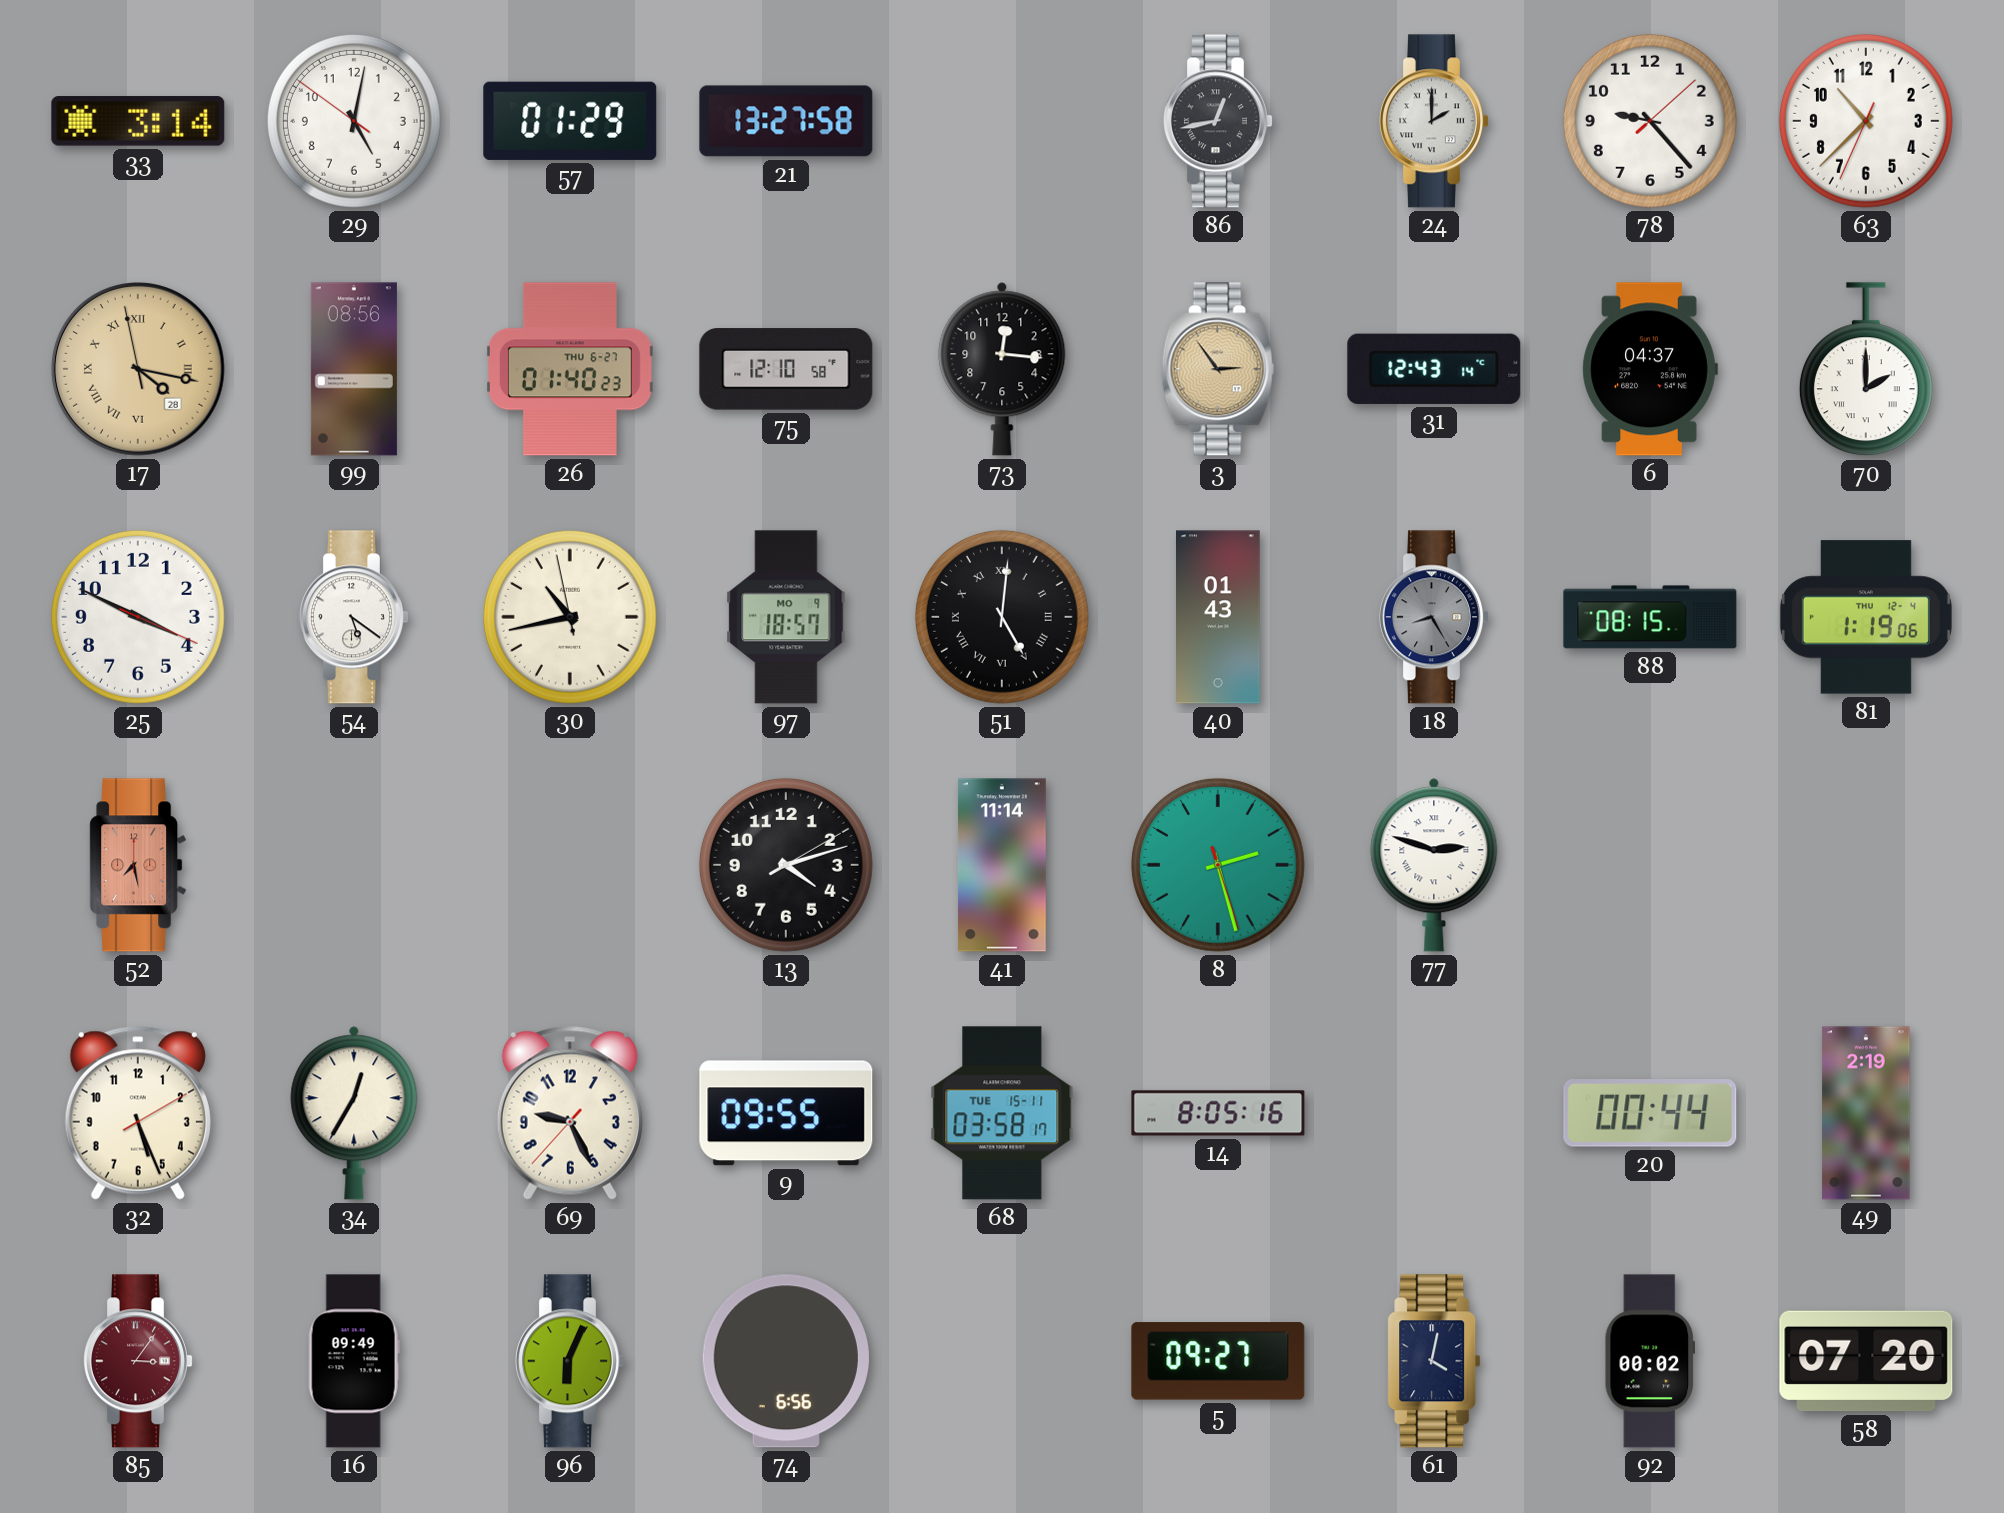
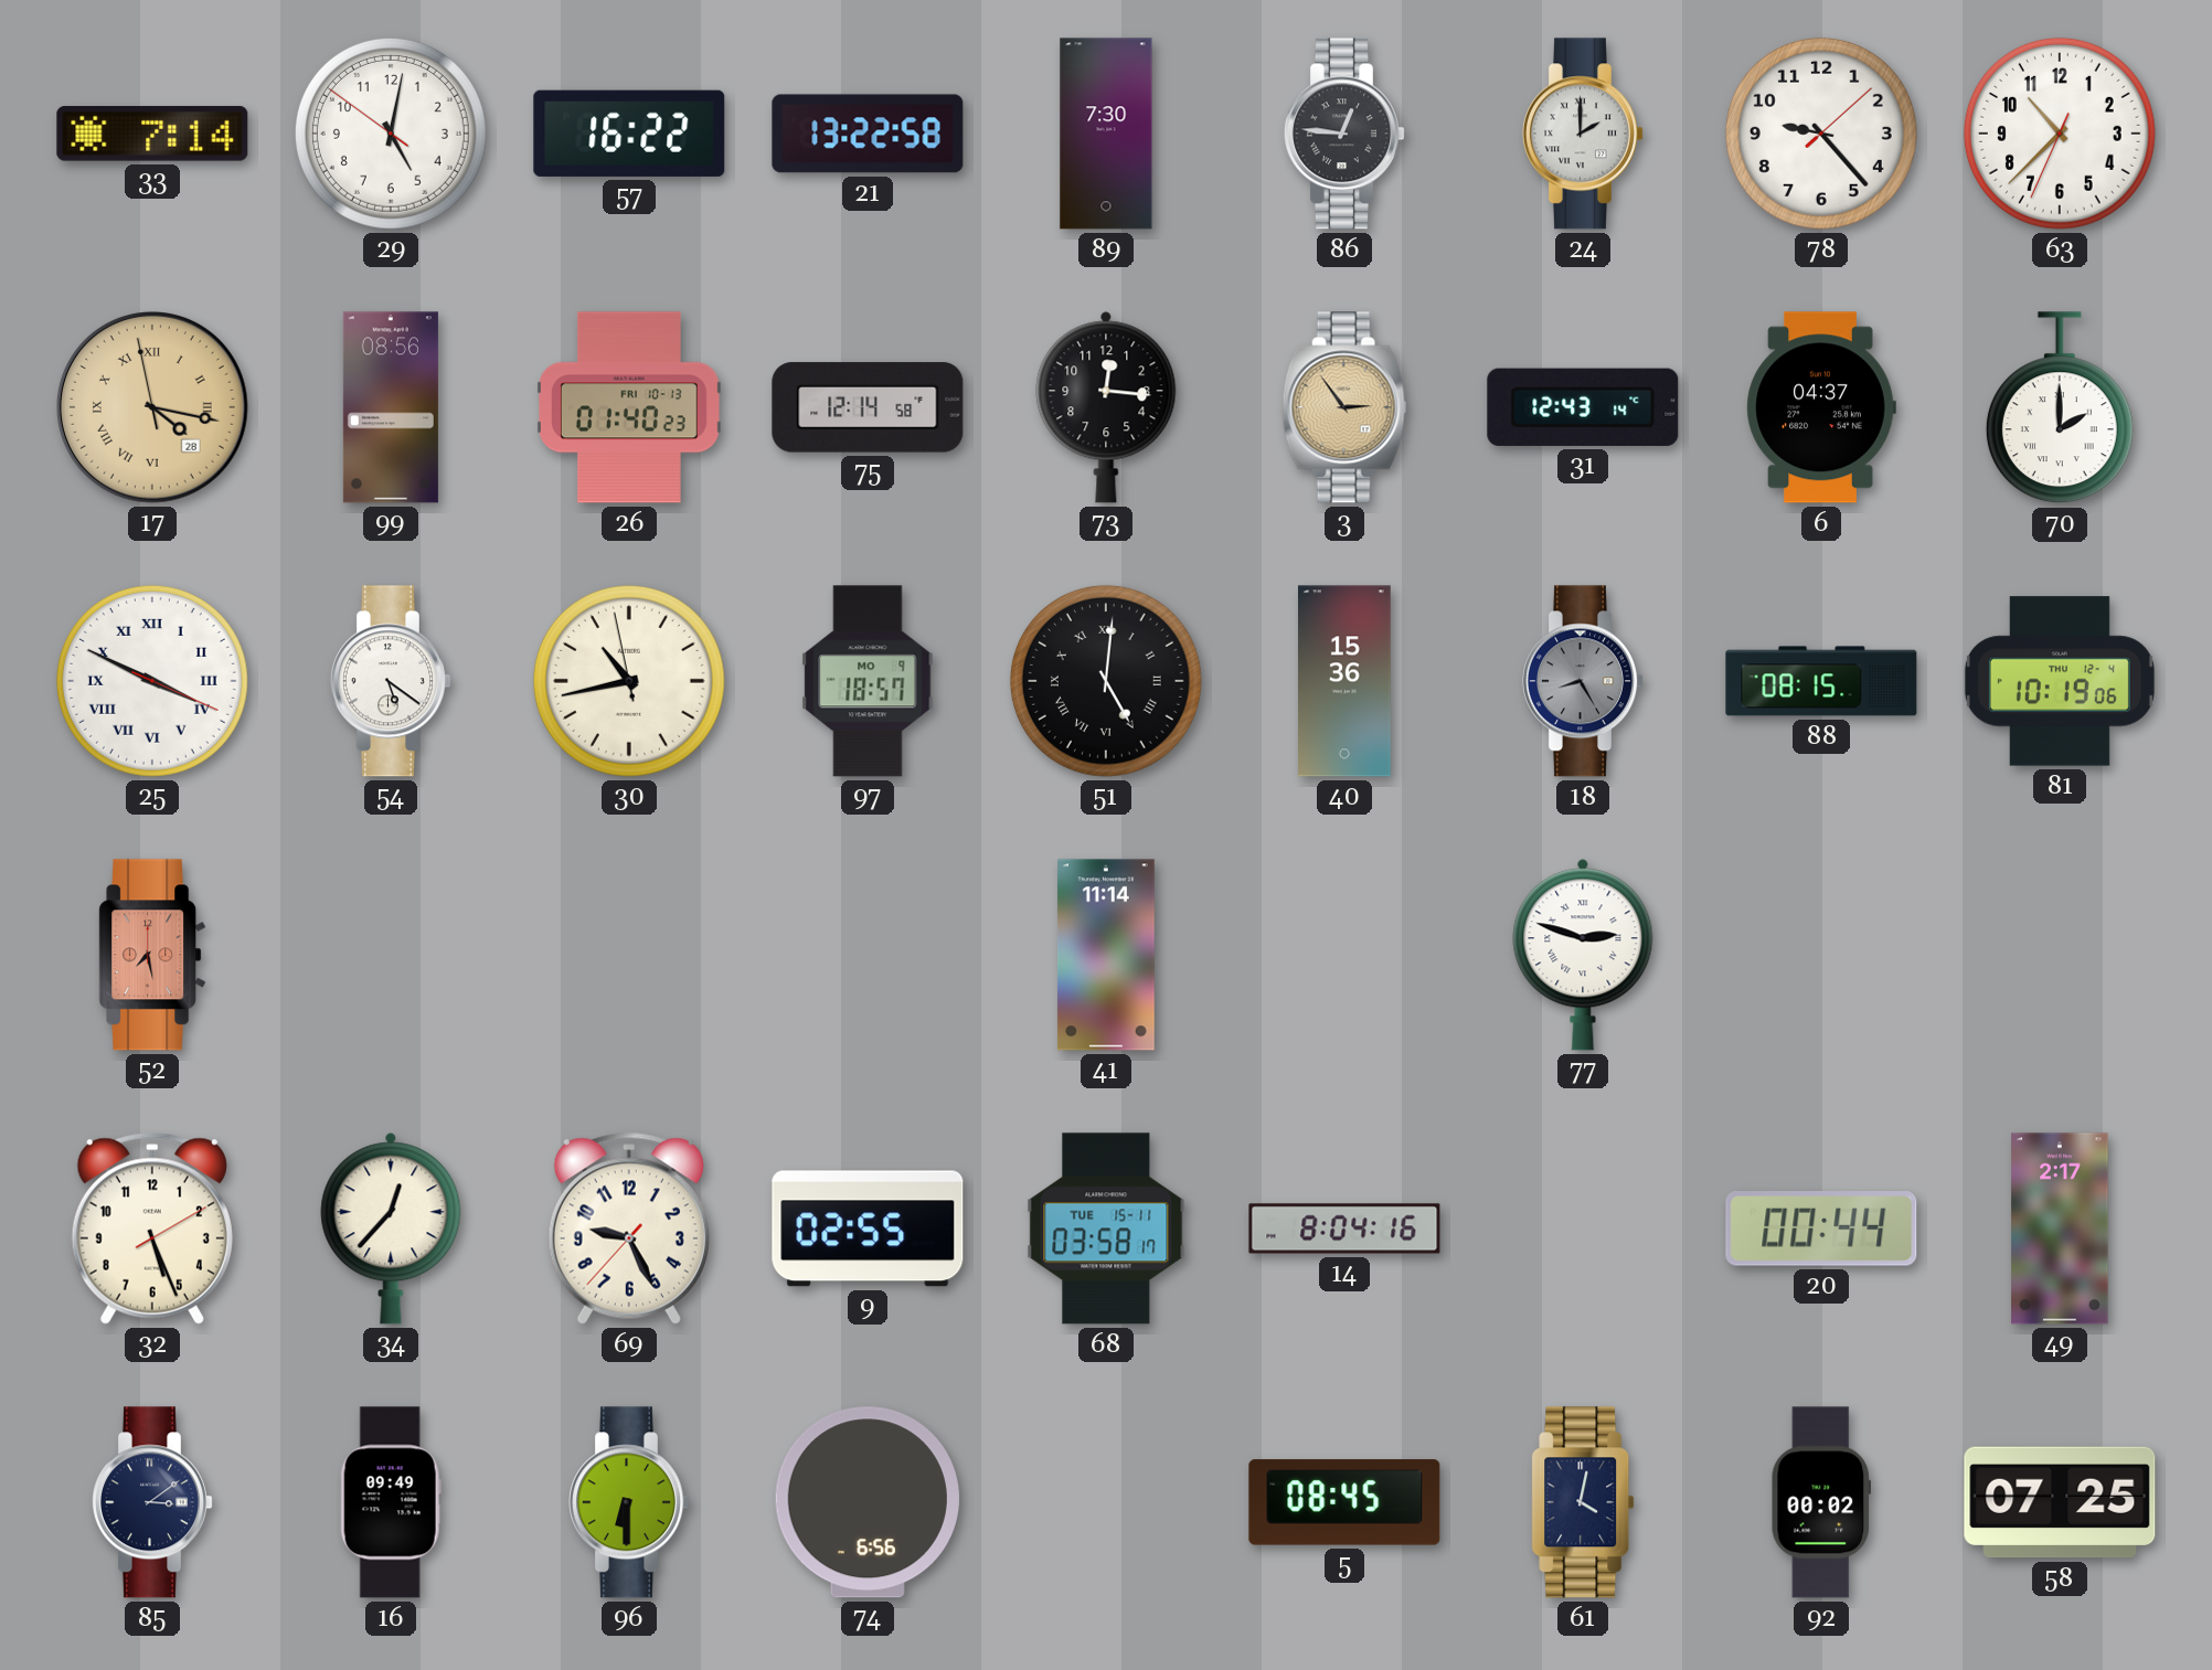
33: 3:14 -> 7:14
57: 01:29 -> 16:22
21: 13:27 -> 13:22
89: none -> 7:30
86: 12:43 -> 12:46
26 date: THU 6-27 -> FRI 10-13
75: 12:10 -> 12:14
25 numerals: Arabic -> Roman
40: 01:43 -> 15:36
81: 1:19 -> 10:19
13: 4:12 -> none
8: 2:27 -> none
34: 12:35 -> 12:37
9: 09:55 -> 02:55
14: 8:05 -> 8:04
49: 2:19 -> 2:17
85: 3:06 -> 3:09
85 dial: burgundy -> navy
96: 6:04 -> 6:30
5: 09:27 -> 08:45
58: 07:20 -> 07:25
